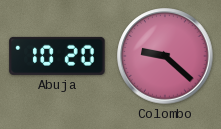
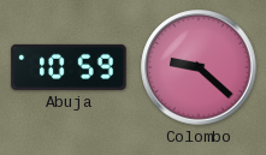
Abuja: 10:20 -> 10:59
